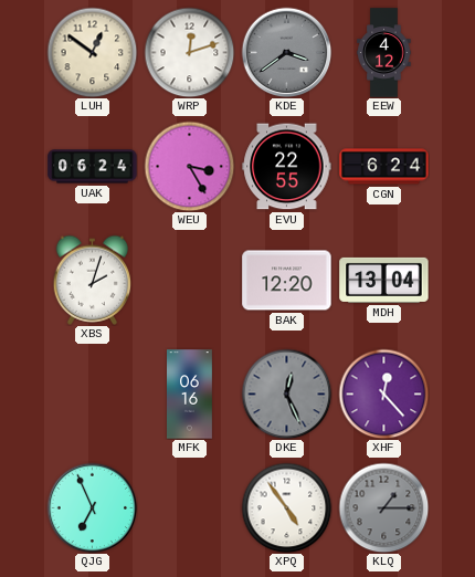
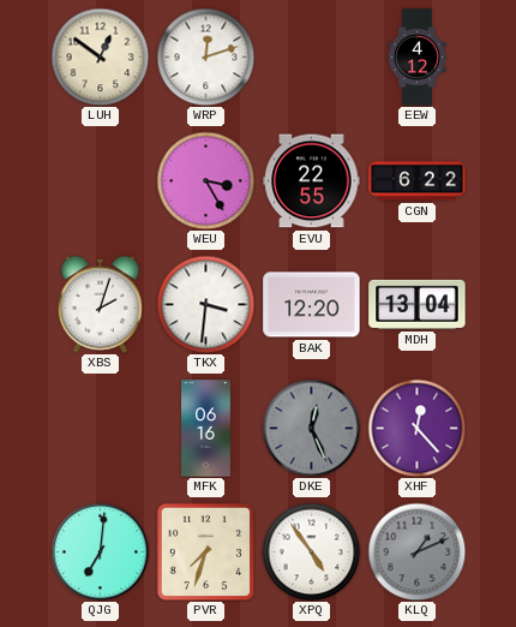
KDE: 3:39 -> none
UAK: 06:24 -> none
CGN: 6:24 -> 6:22
TKX: none -> 3:31
QJG: 6:56 -> 7:01
PVR: none -> 7:33
KLQ: 1:15 -> 1:11
